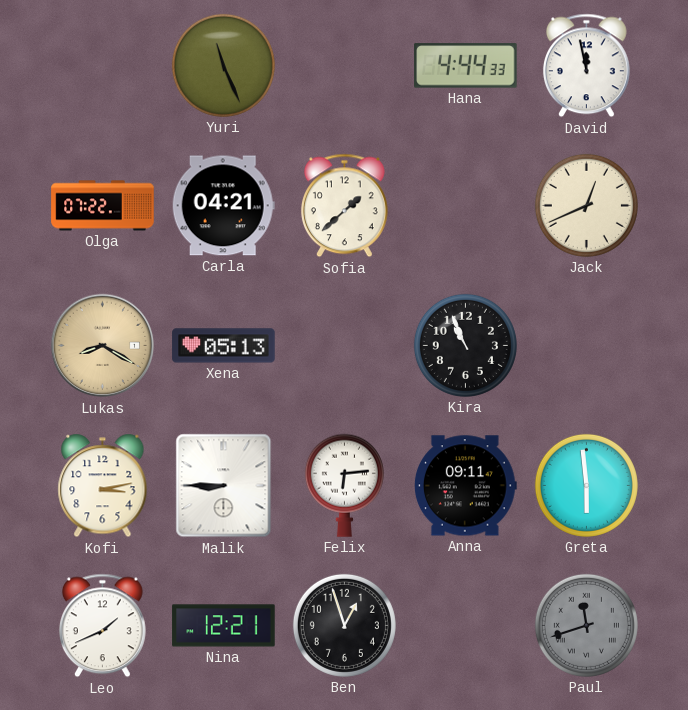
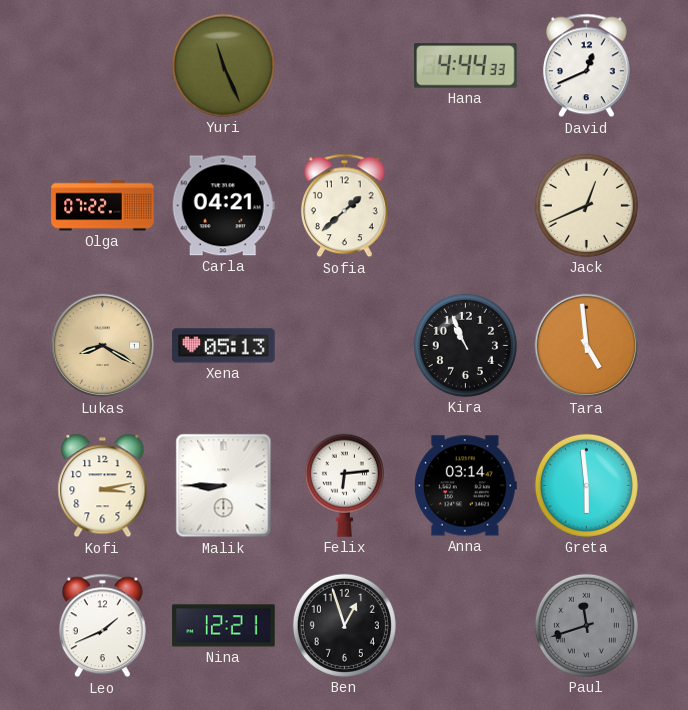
David: 11:58 -> 12:41
Tara: none -> 4:59
Anna: 09:11 -> 03:14
